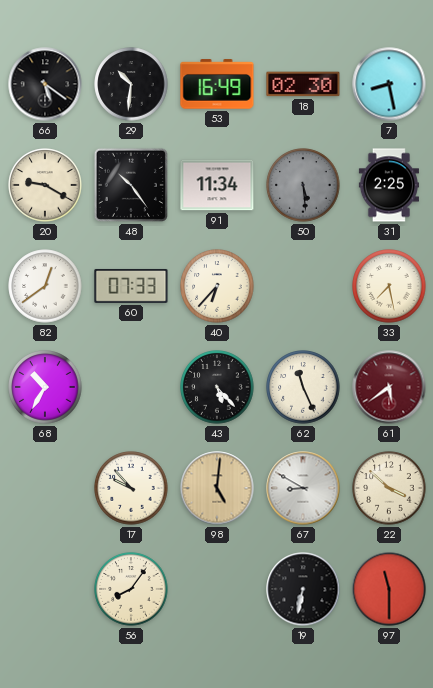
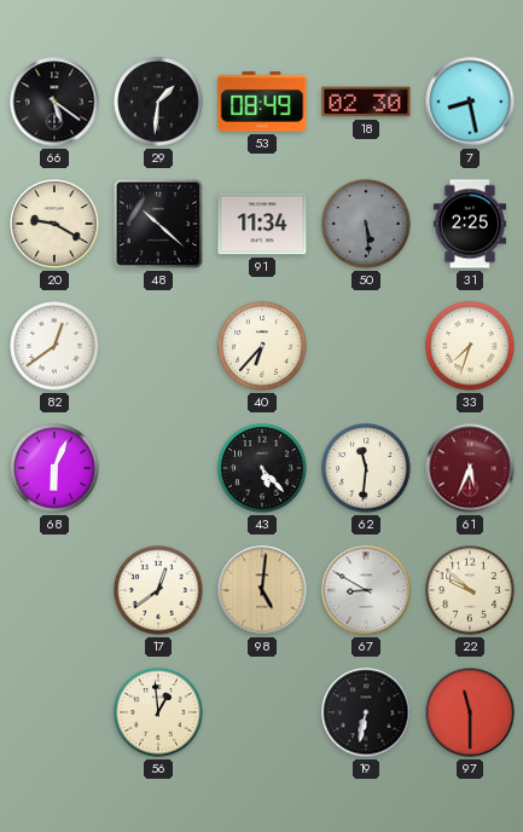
29: 10:31 -> 1:31
53: 16:49 -> 08:49
48: 10:24 -> 10:22
60: 07:33 -> none
33: 7:28 -> 7:33
68: 10:35 -> 6:04
62: 11:26 -> 11:31
61: 5:39 -> 5:34
17: 9:53 -> 12:39
22: 3:52 -> 9:52
56: 8:06 -> 12:59
